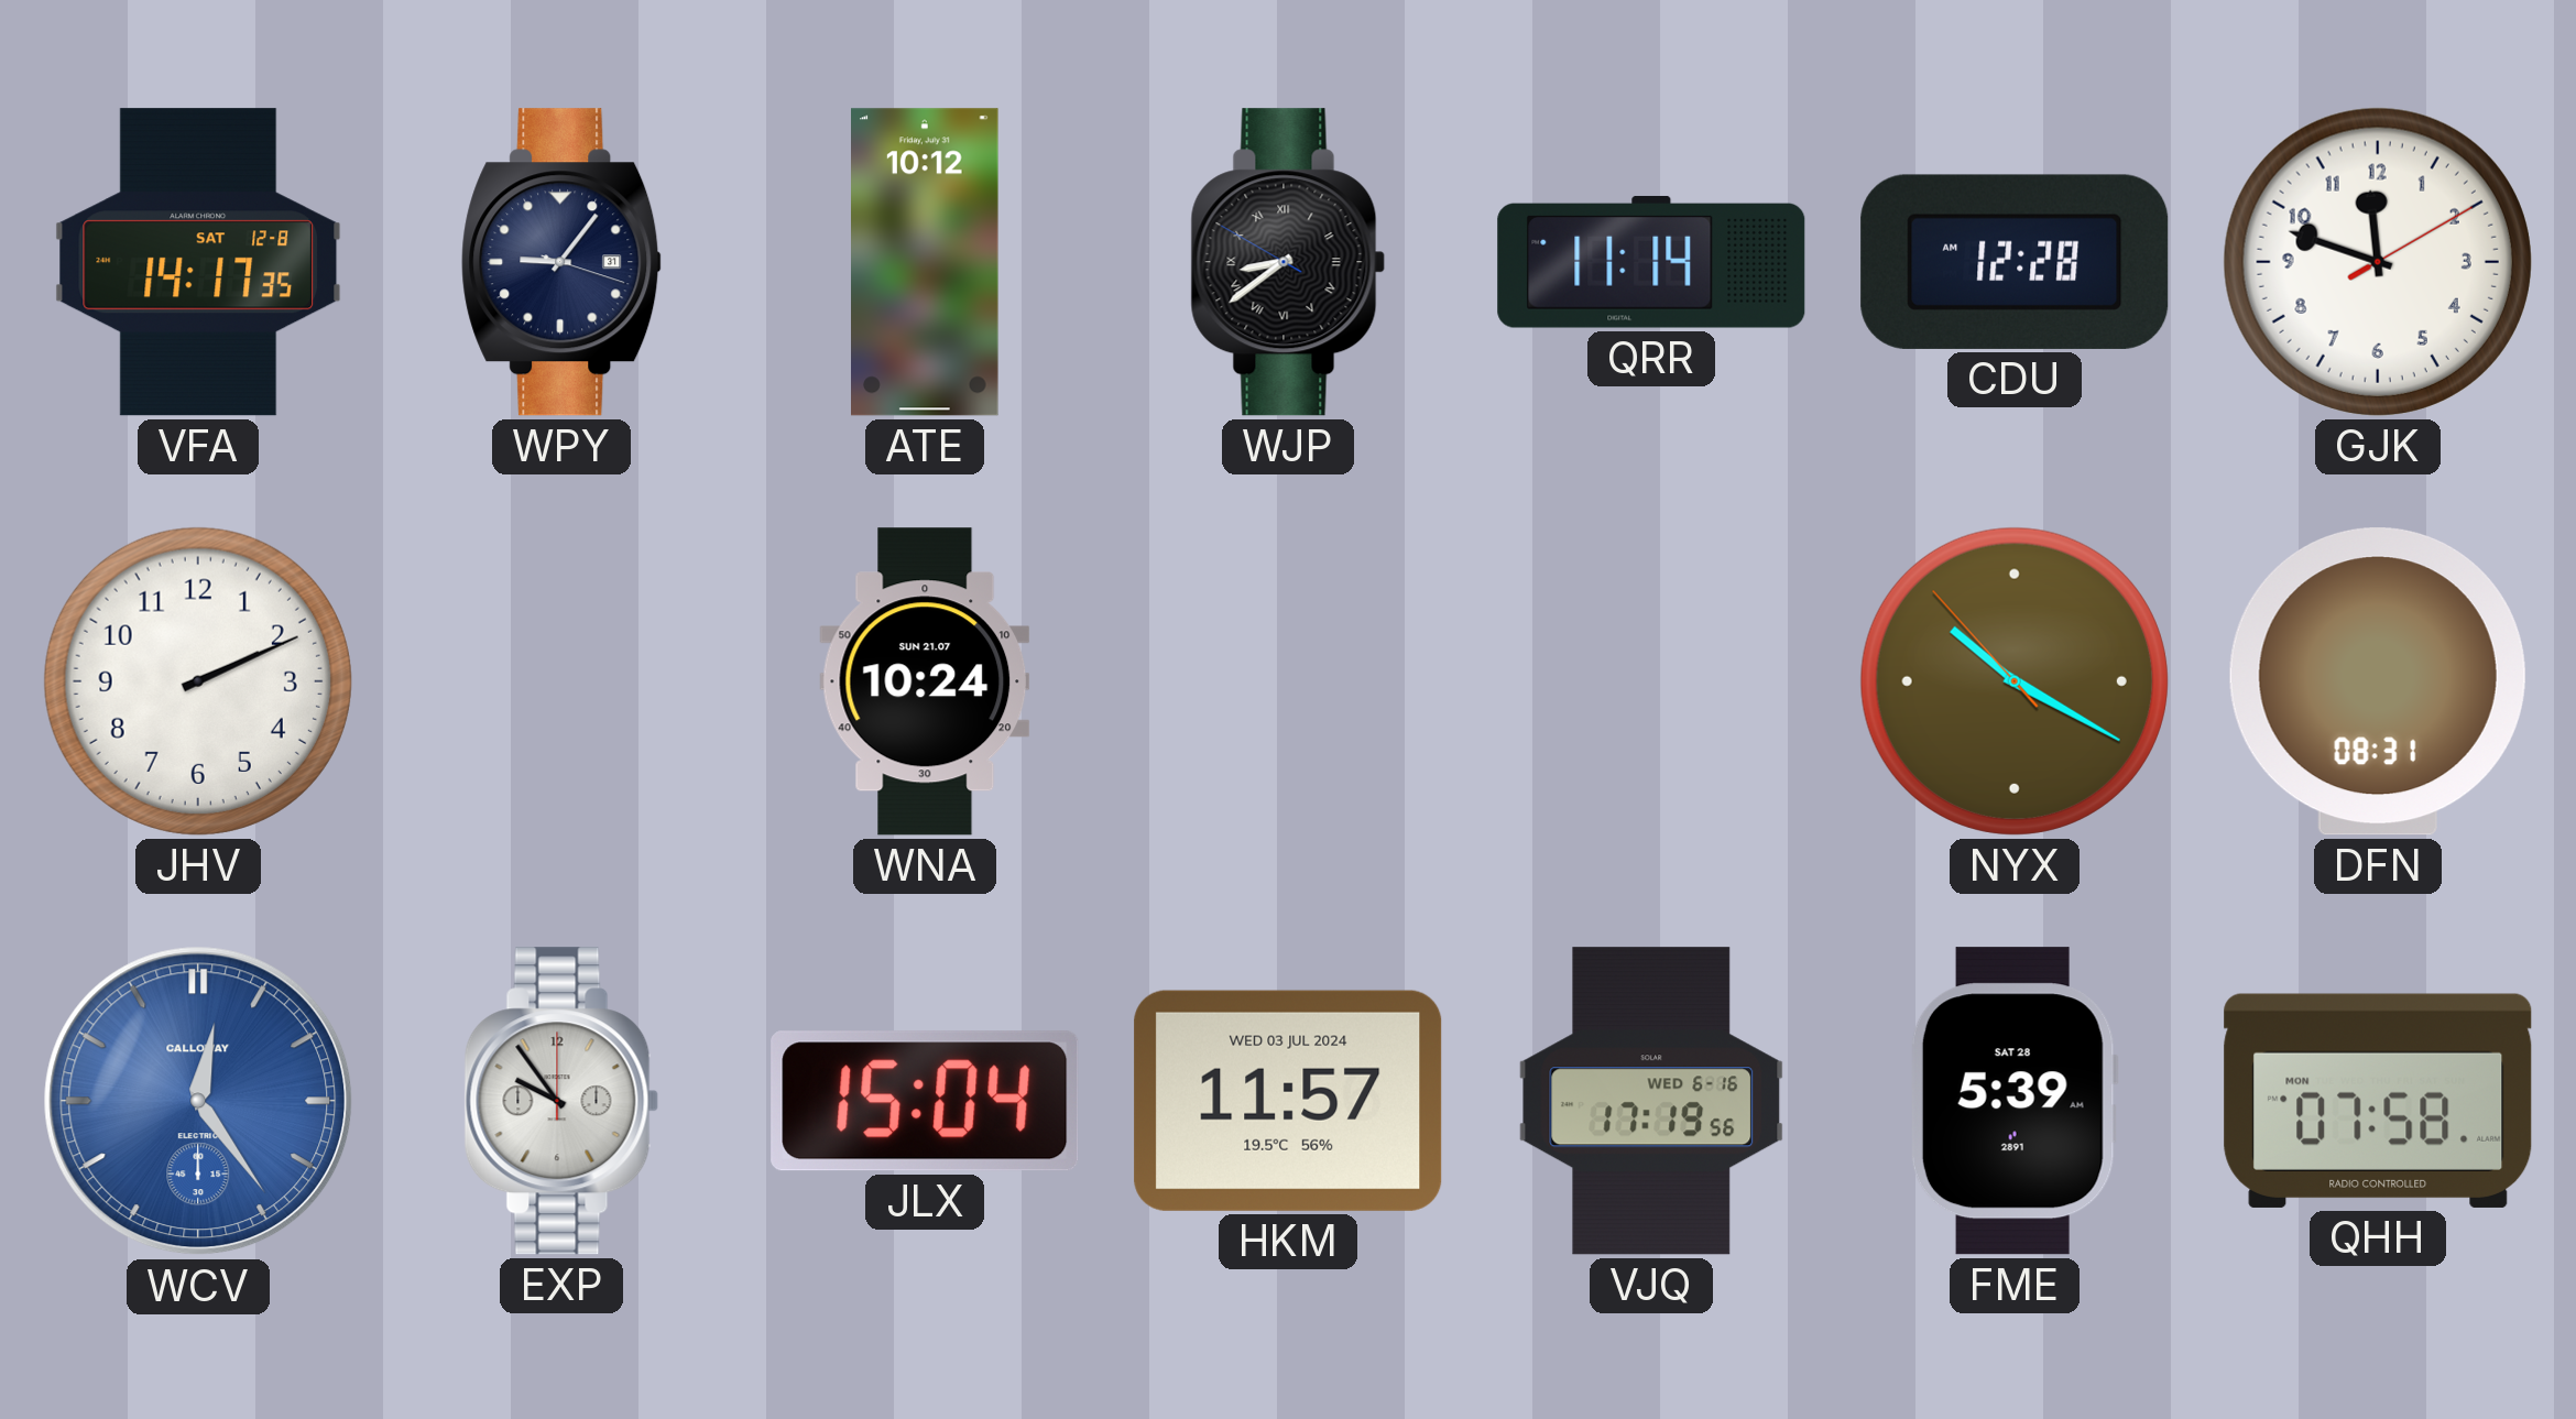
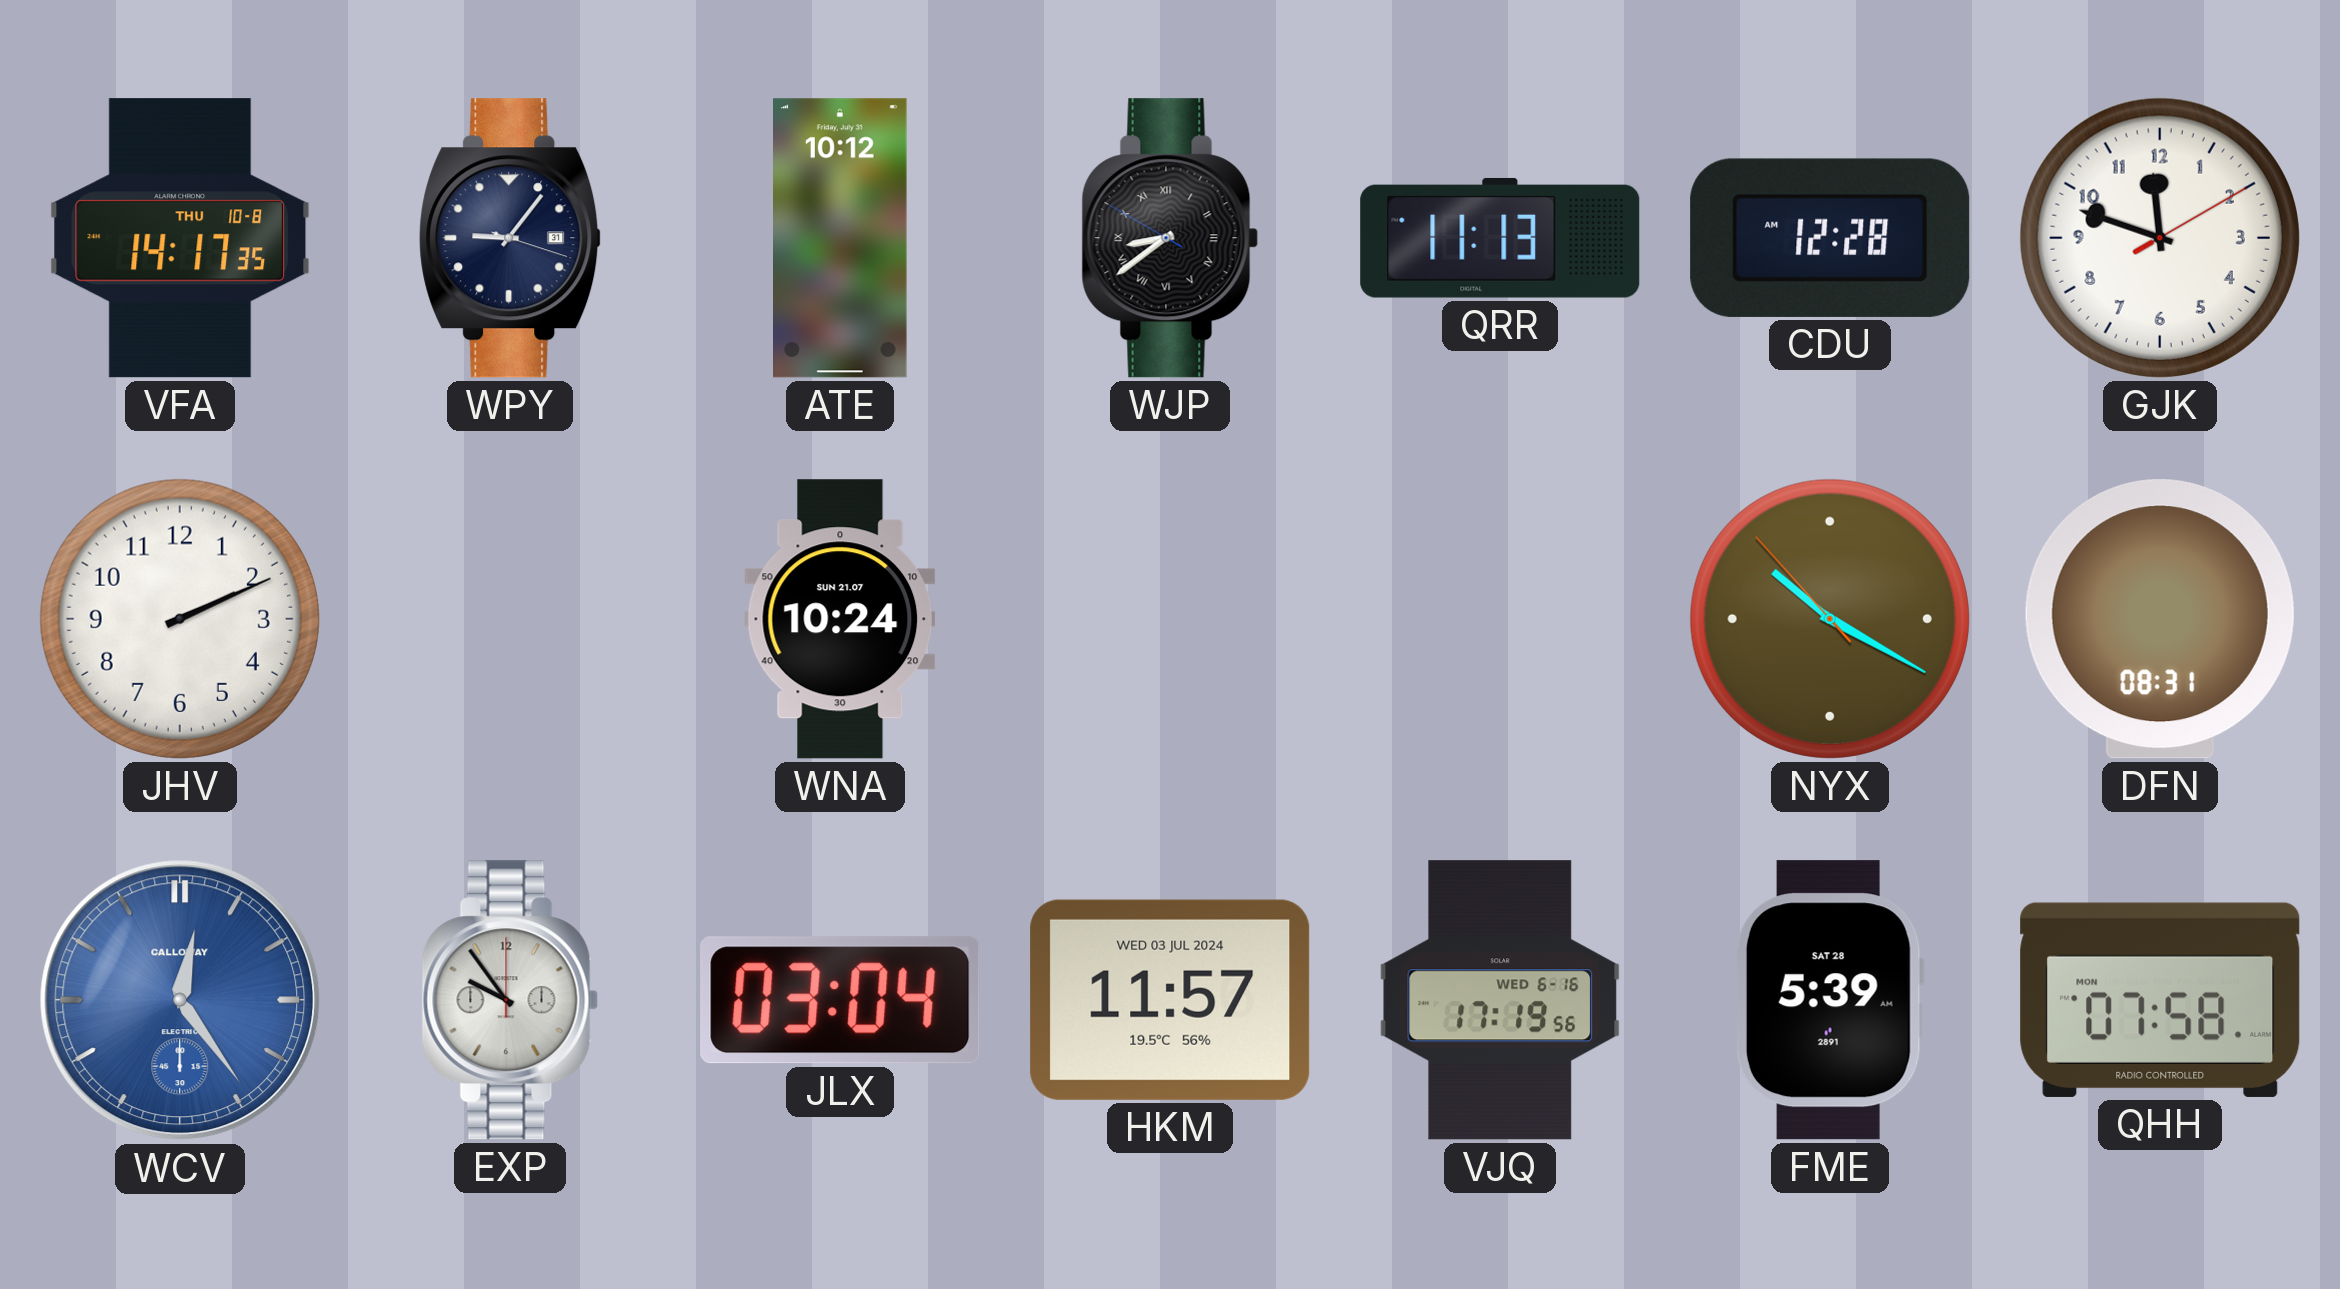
VFA date: SAT 12-8 -> THU 10-8
QRR: 11:14 -> 11:13
JLX: 15:04 -> 03:04
